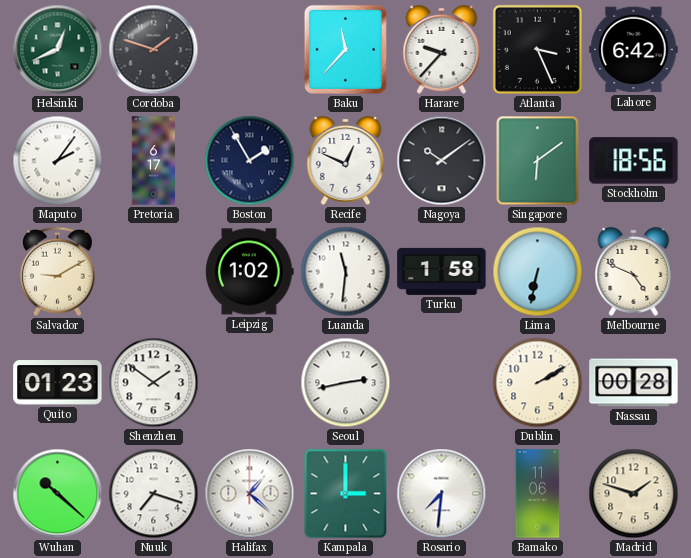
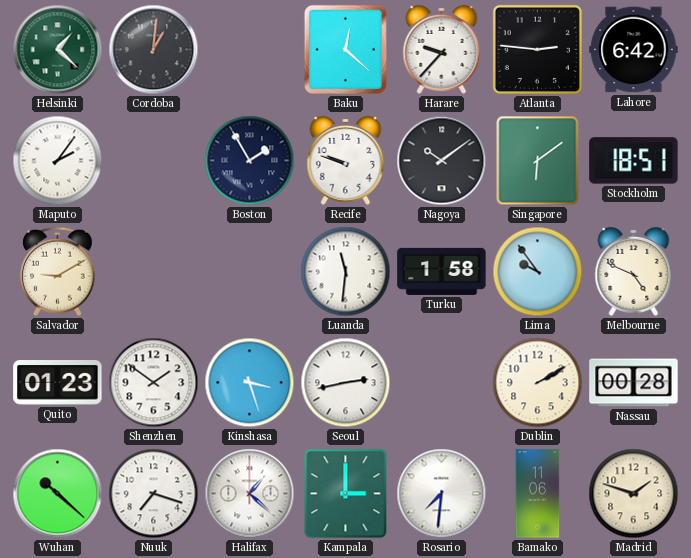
Helsinki: 12:41 -> 1:22
Cordoba: 1:48 -> 1:01
Baku: 11:37 -> 12:22
Atlanta: 3:26 -> 2:46
Pretoria: 6:17 -> none
Recife: 12:49 -> 9:48
Stockholm: 18:56 -> 18:51
Leipzig: 1:02 -> none
Lima: 6:32 -> 9:54
Kinshasa: none -> 3:27
